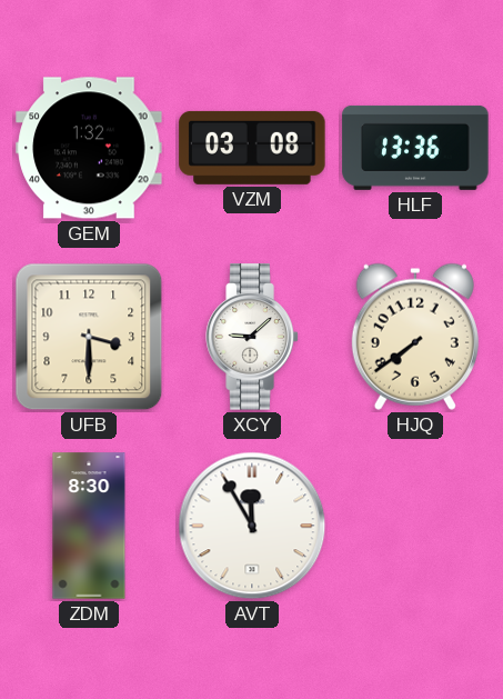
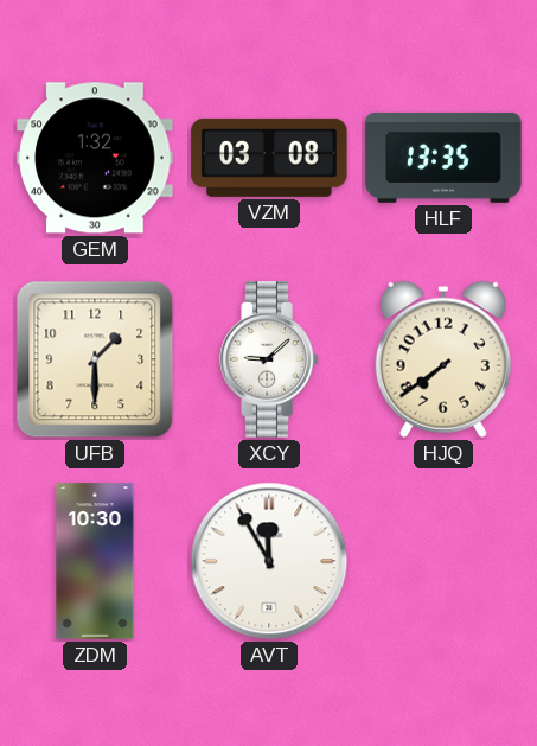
HLF: 13:36 -> 13:35
UFB: 3:30 -> 1:30
ZDM: 8:30 -> 10:30
